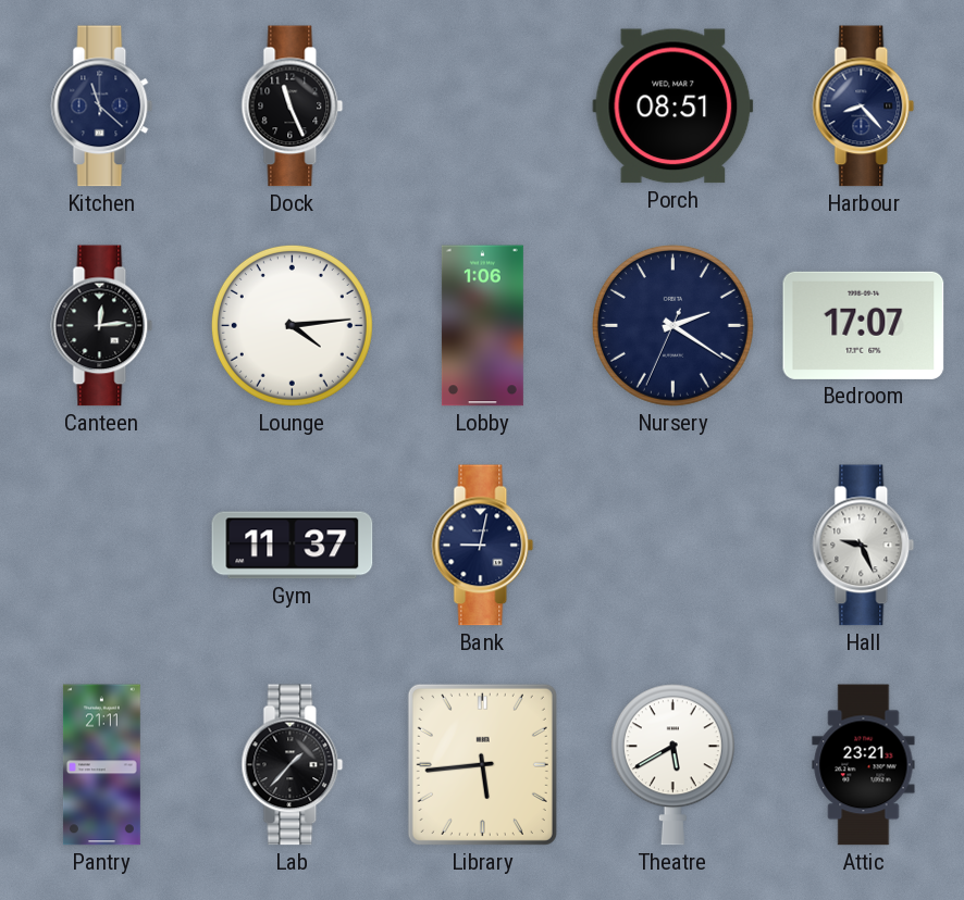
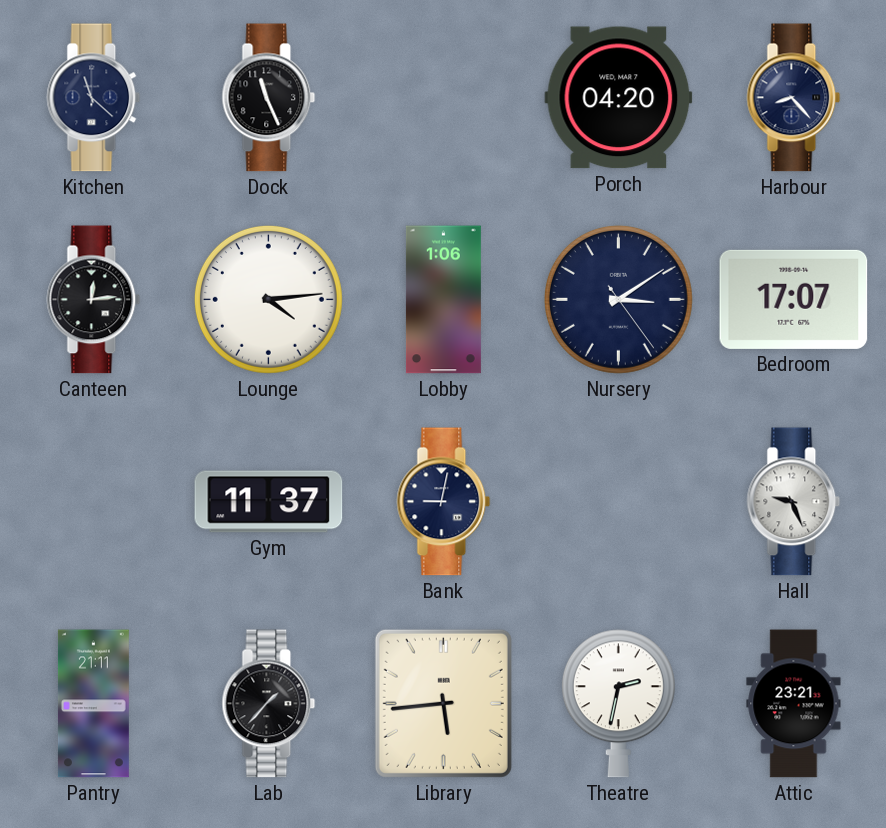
Porch: 08:51 -> 04:20
Nursery: 2:20 -> 3:09
Theatre: 5:40 -> 2:32
